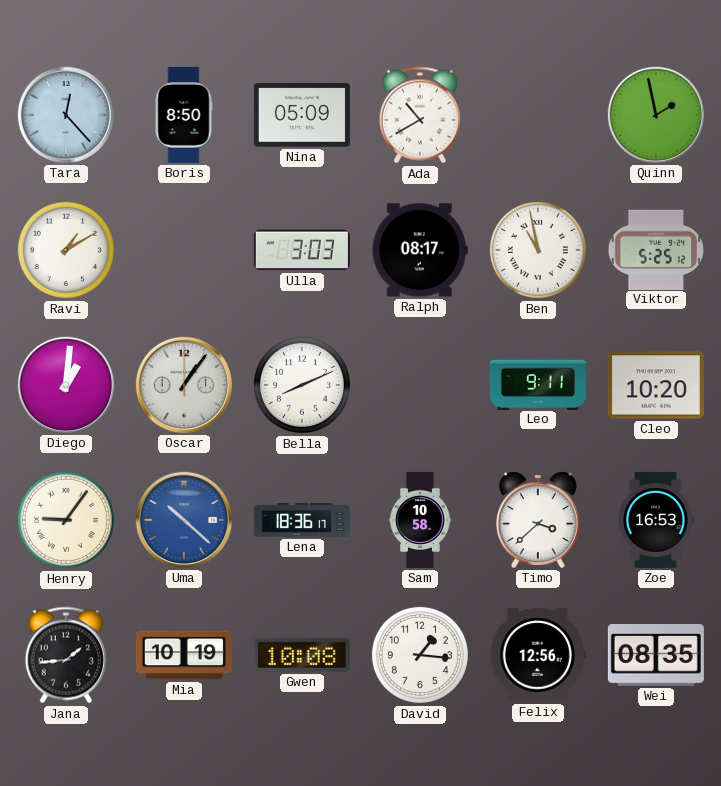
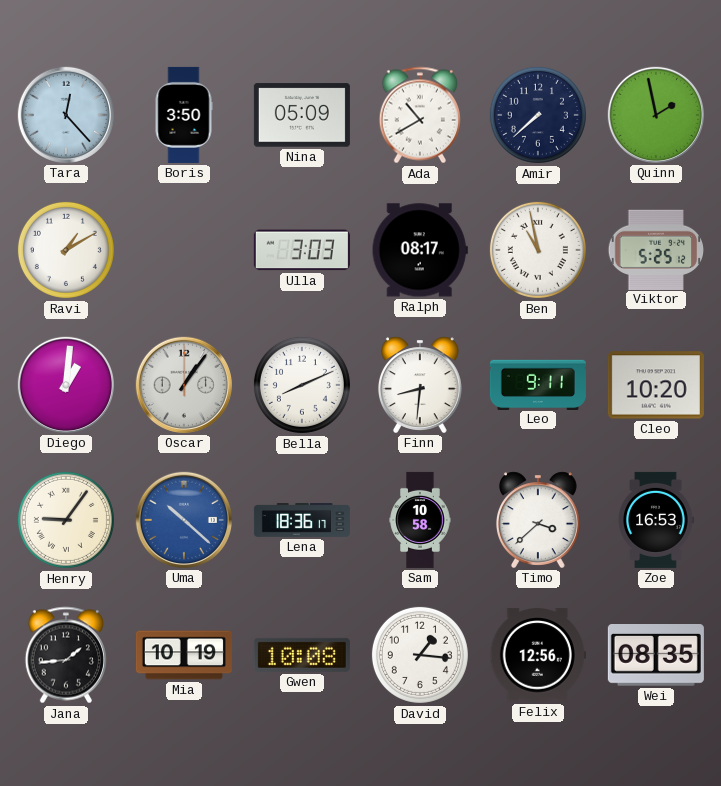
Boris: 8:50 -> 3:50
Amir: none -> 7:38
Finn: none -> 8:31
